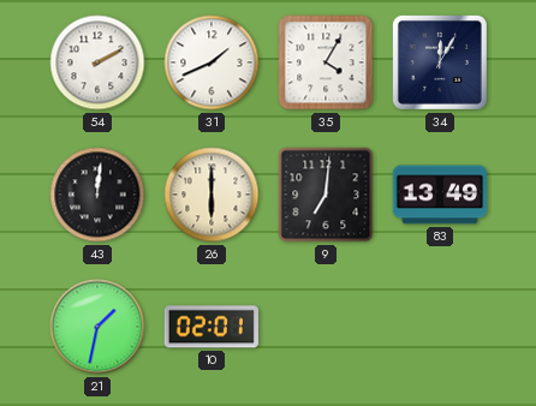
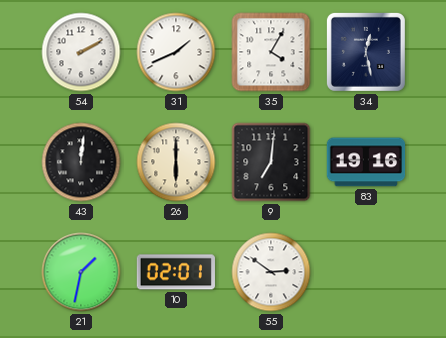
34: 12:05 -> 12:28
83: 13:49 -> 19:16
55: none -> 2:51
